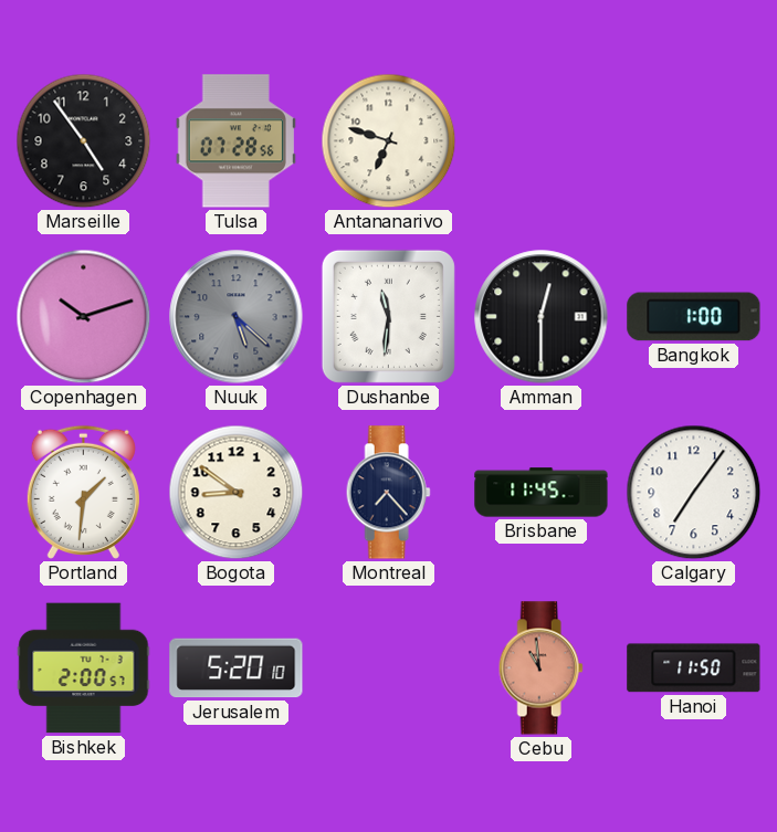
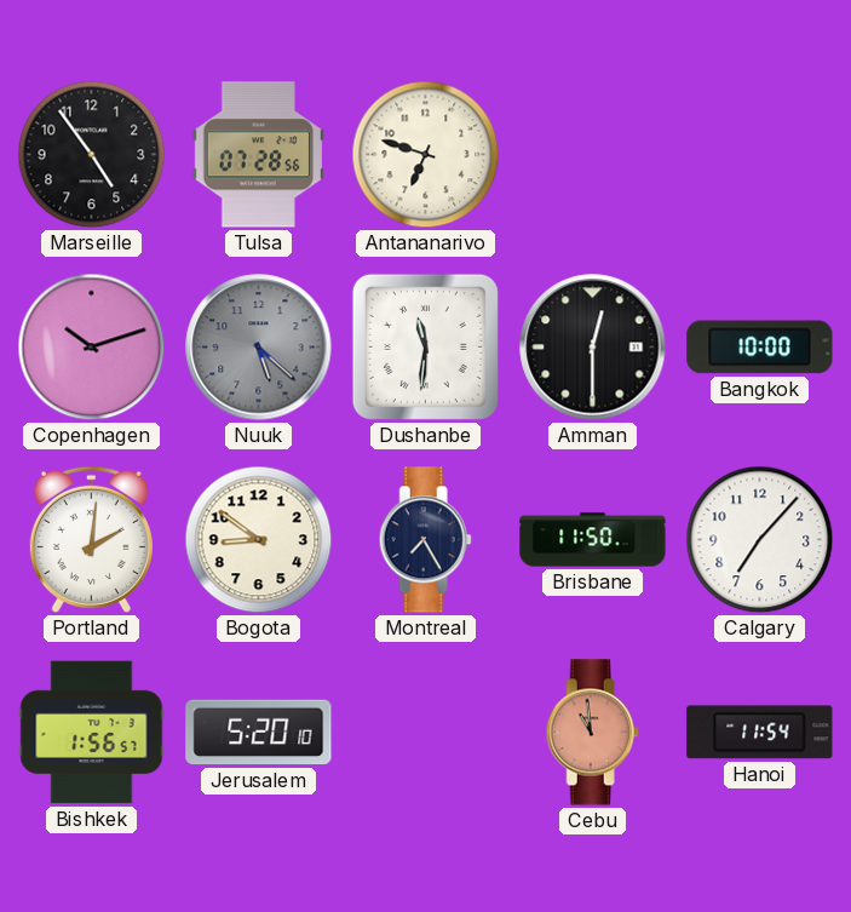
Bangkok: 1:00 -> 10:00
Portland: 1:31 -> 2:01
Montreal: 7:23 -> 7:25
Brisbane: 11:45 -> 11:50
Calgary: 7:06 -> 7:07
Bishkek: 2:00 -> 1:56
Hanoi: 11:50 -> 11:54
